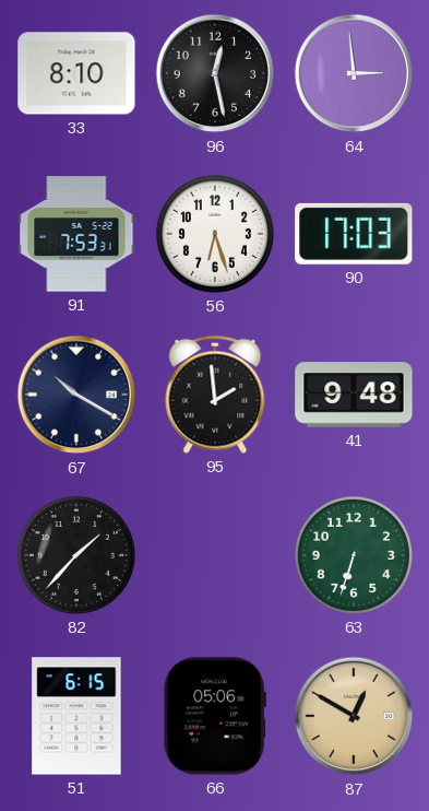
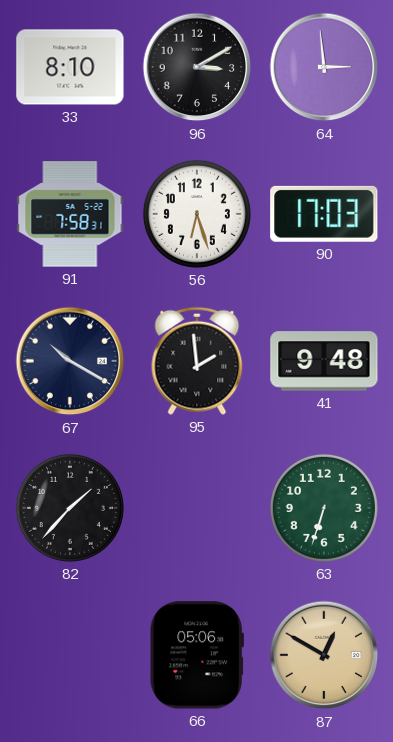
96: 12:28 -> 3:10
91: 7:53 -> 7:58
51: 6:15 -> none
